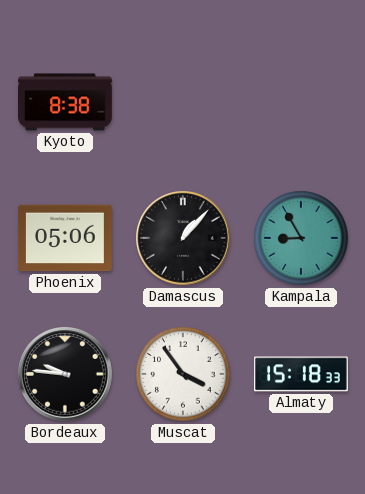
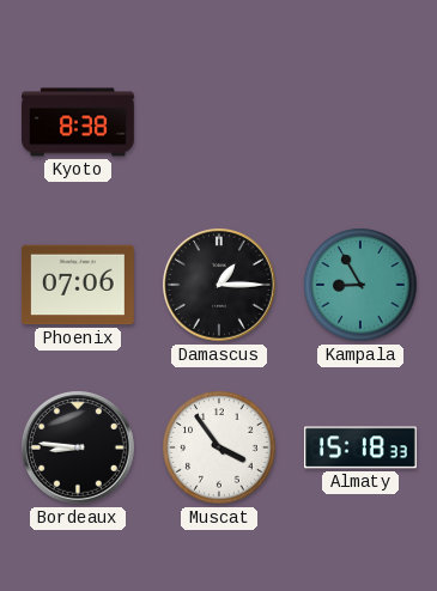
Phoenix: 05:06 -> 07:06
Damascus: 1:07 -> 1:15
Bordeaux: 9:46 -> 8:46
